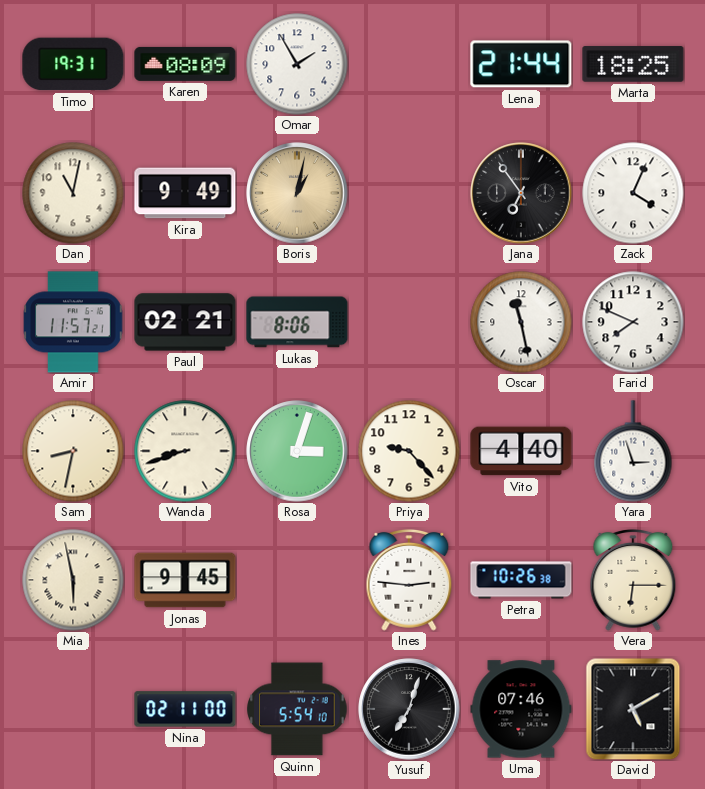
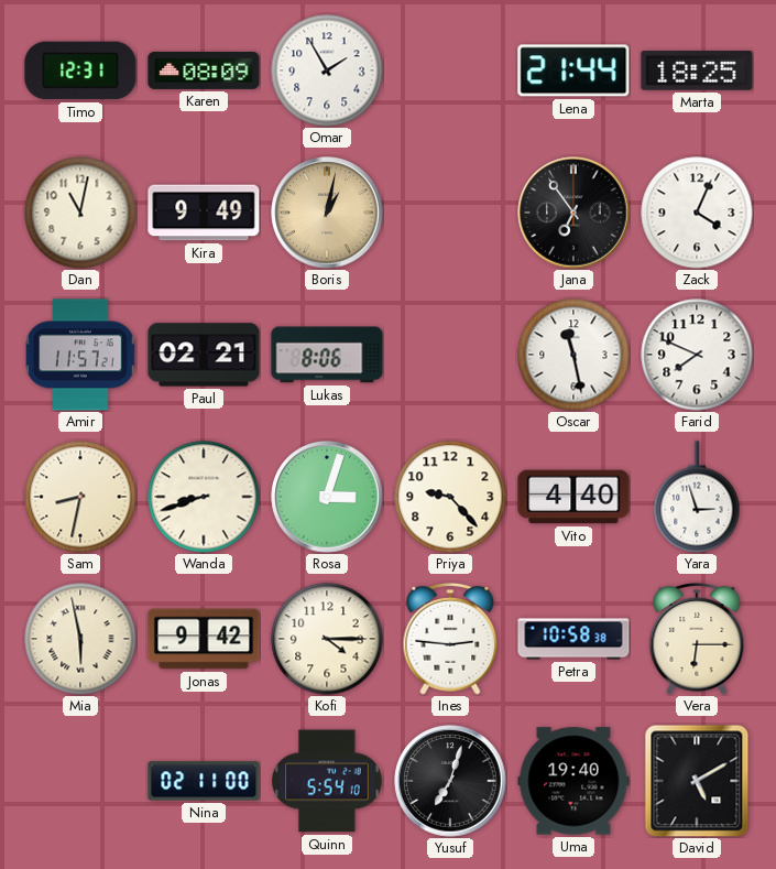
Timo: 19:31 -> 12:31
Jonas: 9:45 -> 9:42
Kofi: none -> 4:15
Petra: 10:26 -> 10:58
Uma: 07:46 -> 19:40
